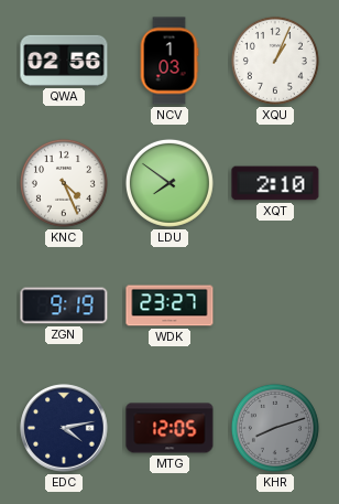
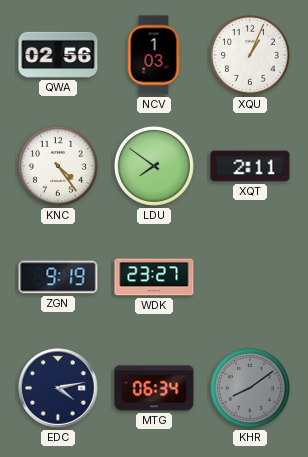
KNC: 4:26 -> 4:24
XQT: 2:10 -> 2:11
MTG: 12:05 -> 06:34
KHR: 8:12 -> 8:09
